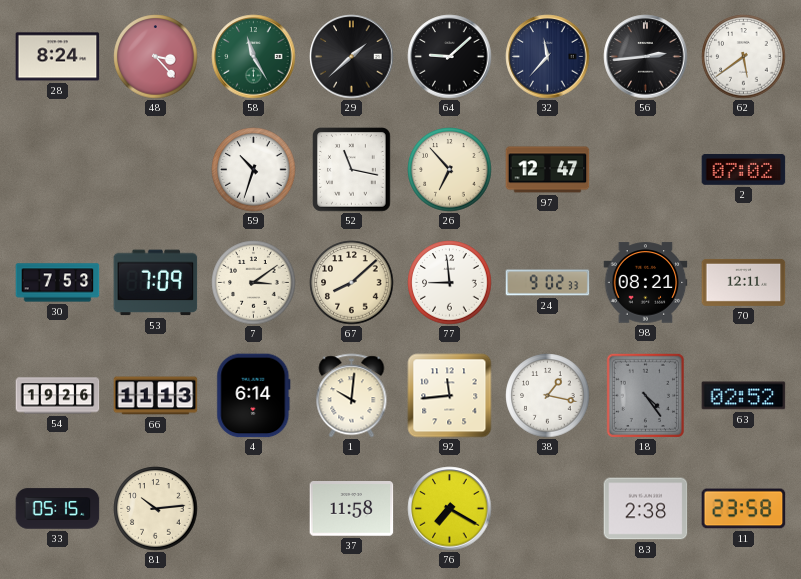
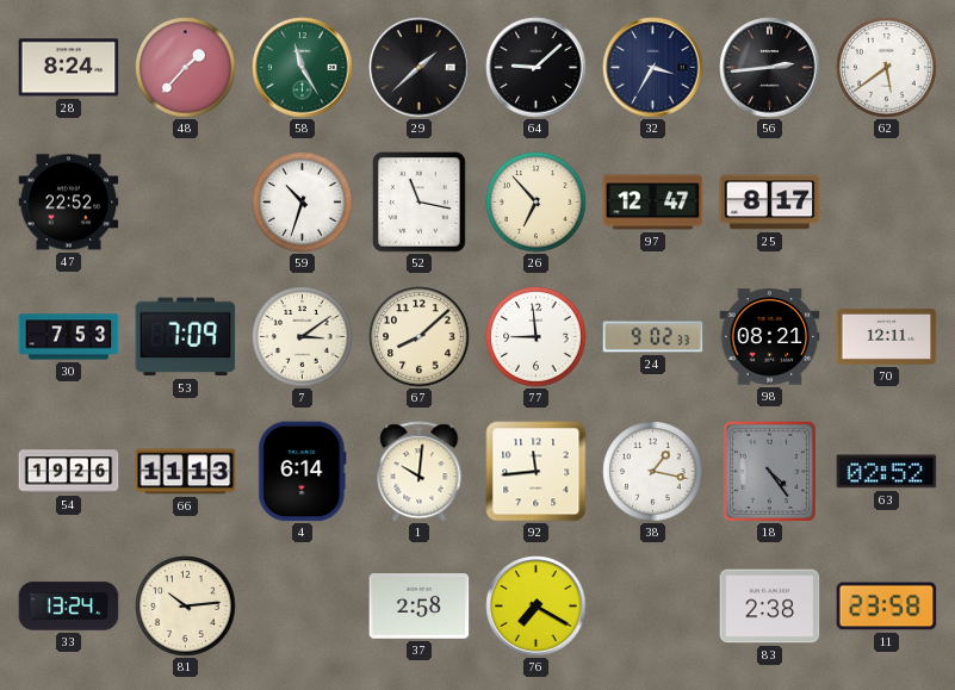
48: 3:23 -> 1:37
32: 11:37 -> 3:35
47: none -> 22:52
25: none -> 8:17
2: 07:02 -> none
33: 05:15 -> 13:24
37: 11:58 -> 2:58
